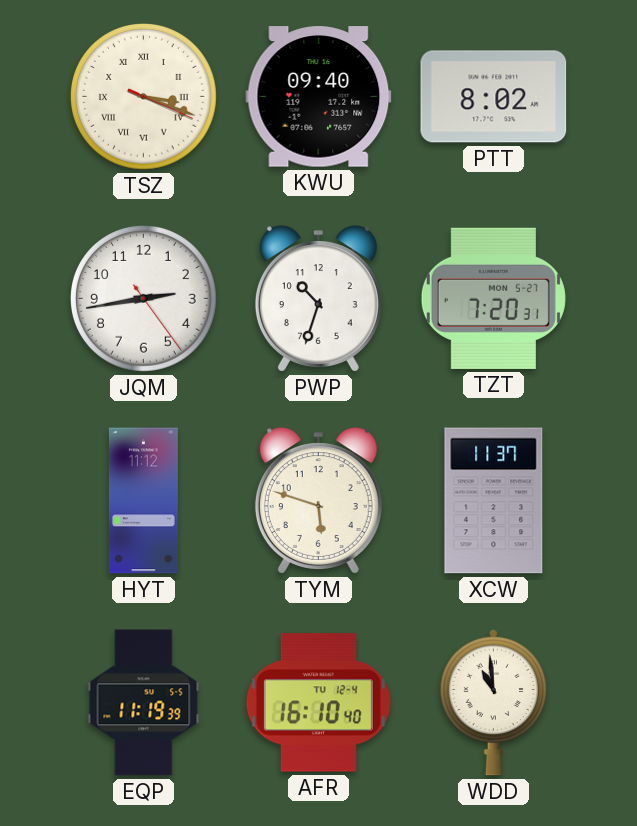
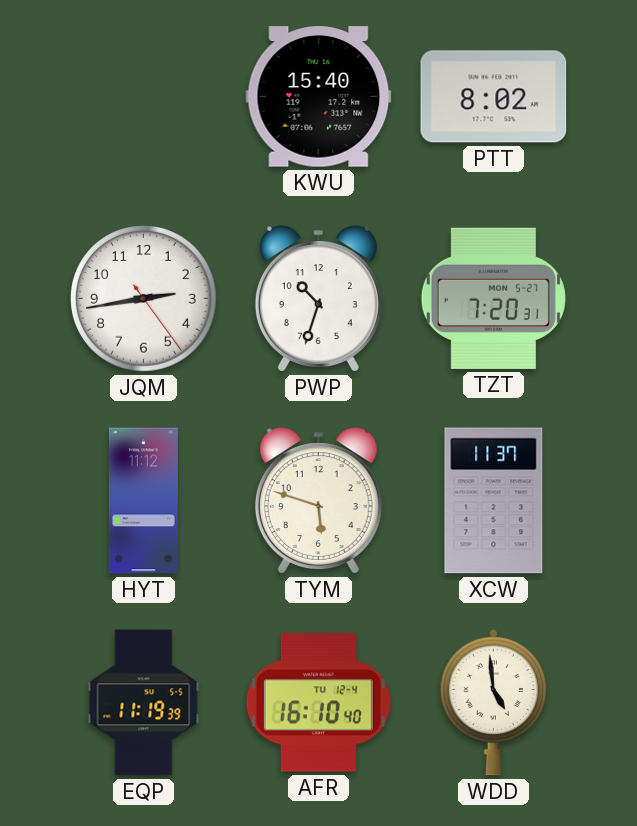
TSZ: 3:18 -> none
KWU: 09:40 -> 15:40
WDD: 10:59 -> 4:59
